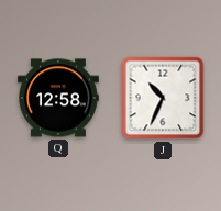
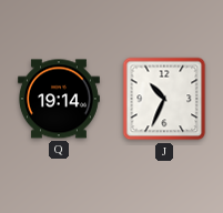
Q: 12:58 -> 19:14
